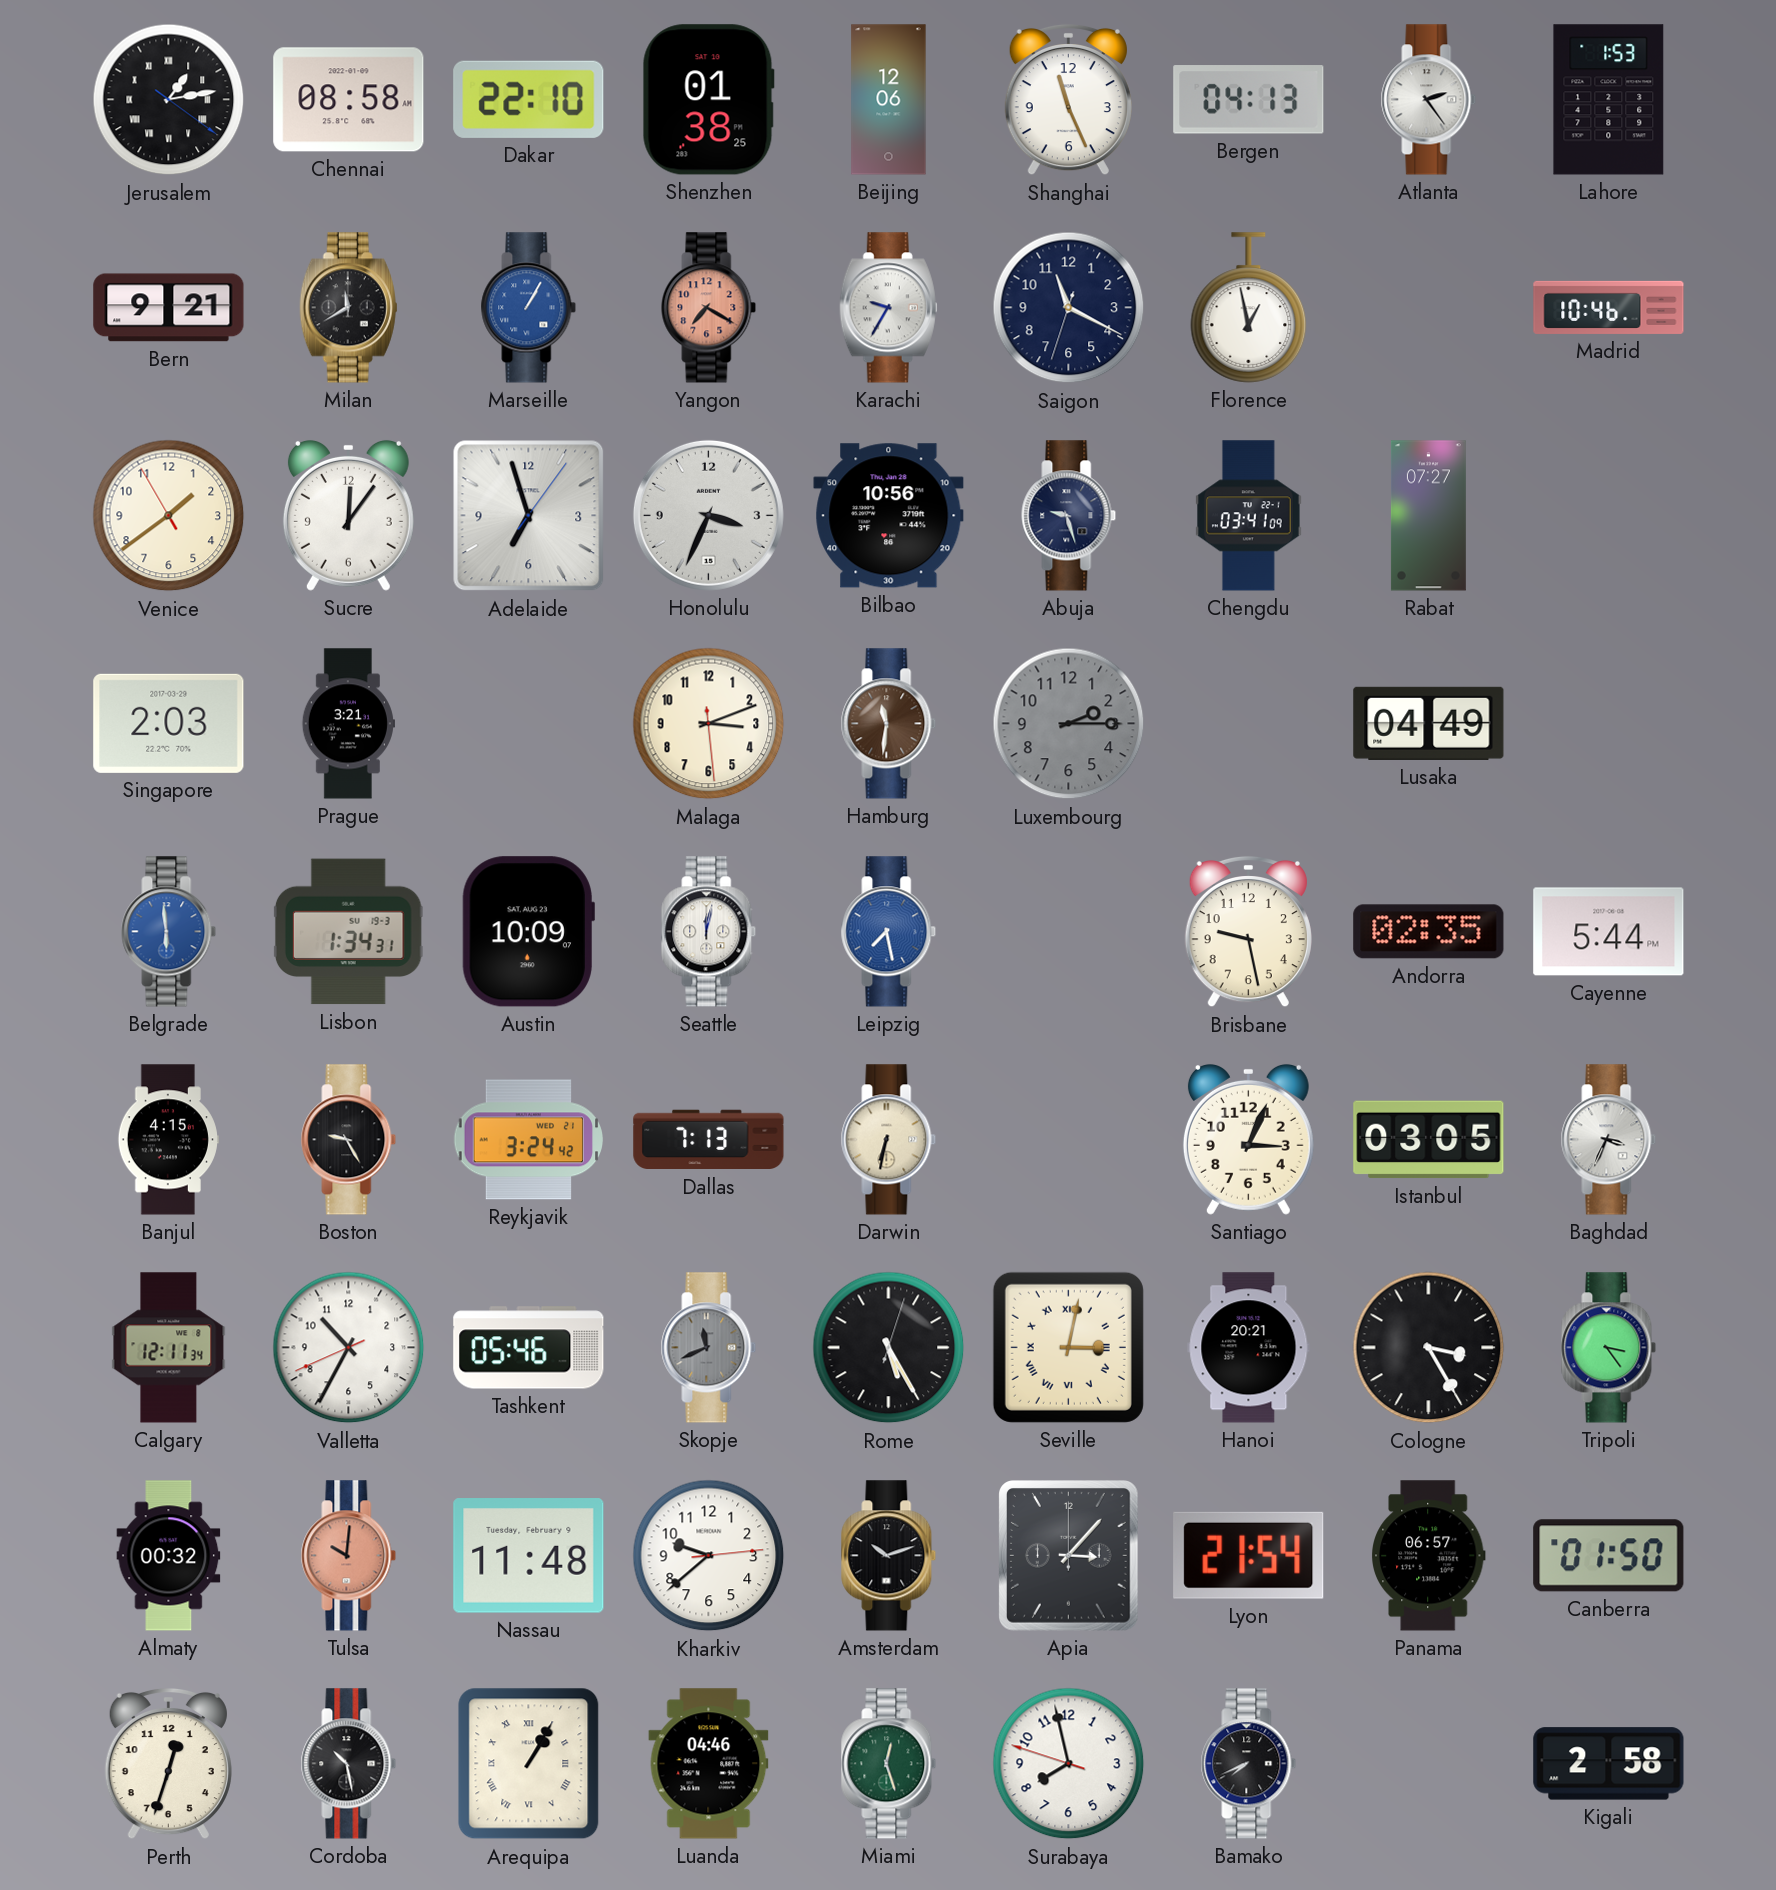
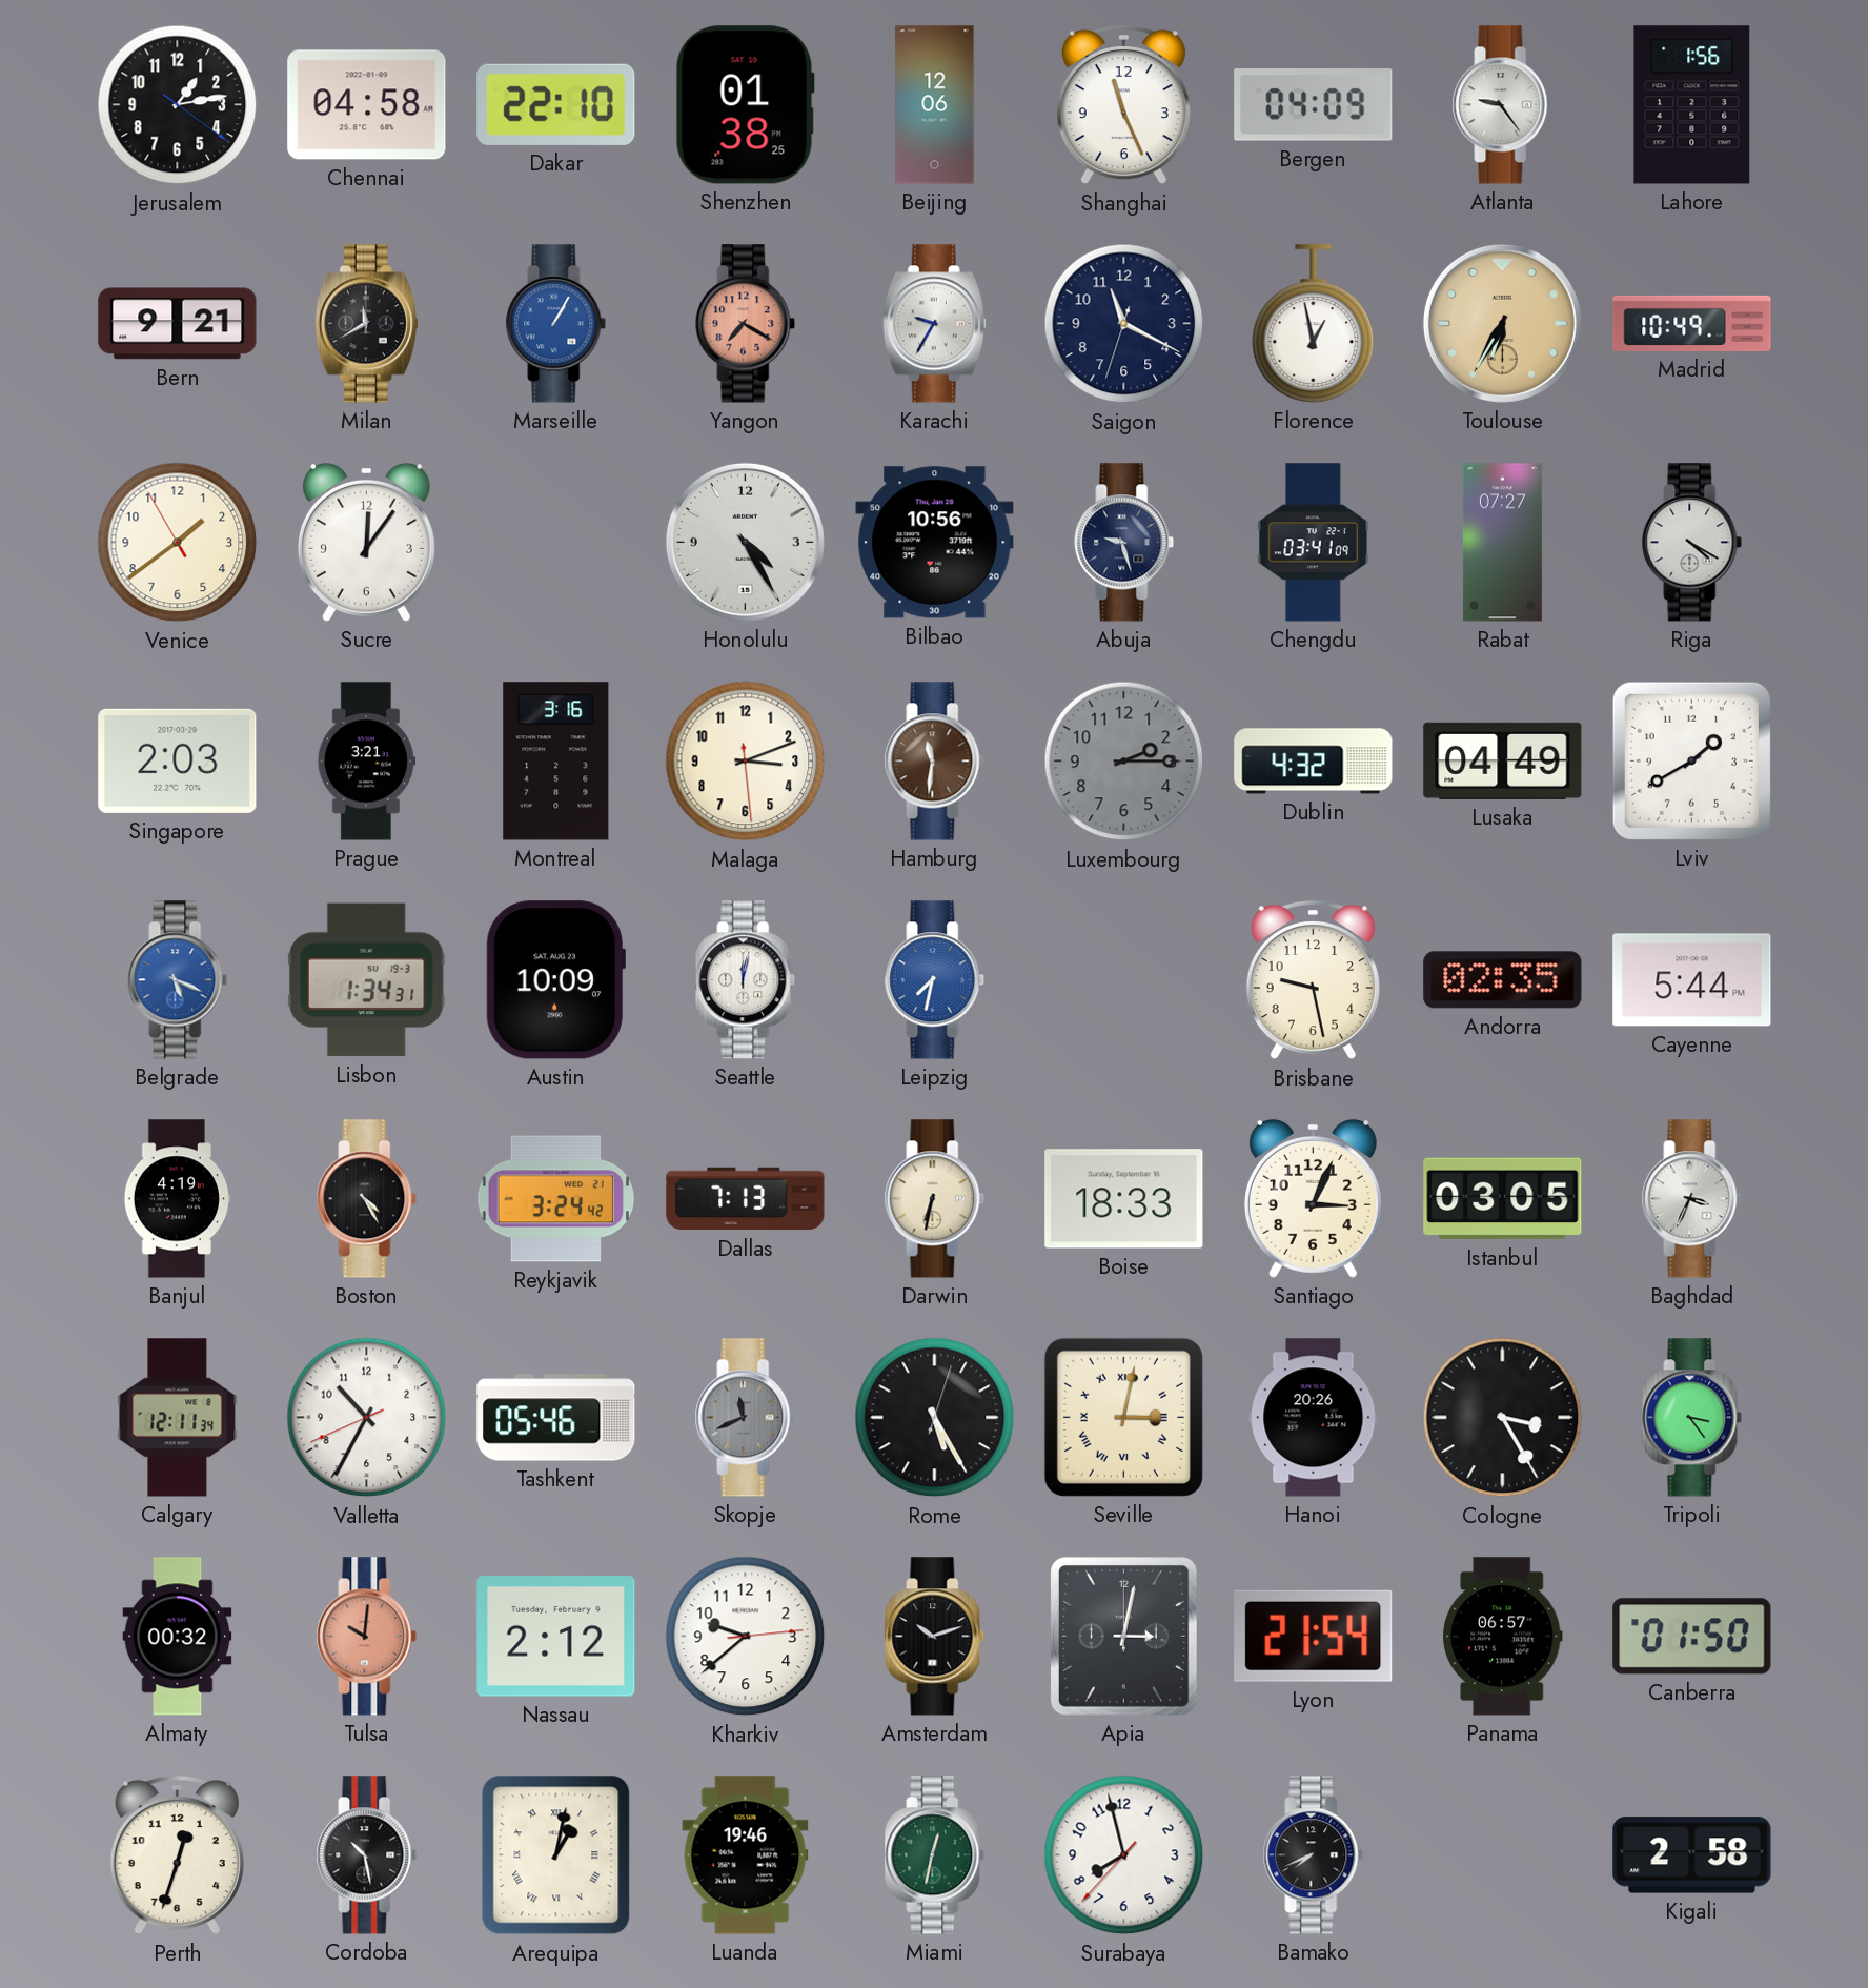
Jerusalem numerals: Roman -> Arabic
Chennai: 08:58 -> 04:58
Bergen: 04:13 -> 04:09
Atlanta: 2:24 -> 9:24
Lahore: 1:53 -> 1:56
Toulouse: none -> 6:35
Madrid: 10:46 -> 10:49
Adelaide: 6:57 -> none
Honolulu: 3:34 -> 4:25
Riga: none -> 4:20
Montreal: none -> 3:16
Dublin: none -> 4:32
Lviv: none -> 1:40
Belgrade: 5:59 -> 5:19
Leipzig: 7:28 -> 7:32
Banjul: 4:15 -> 4:19
Boston: 9:25 -> 4:25
Boise: none -> 18:33
Hanoi: 20:21 -> 20:26
Nassau: 11:48 -> 2:12
Apia: 3:07 -> 3:02
Arequipa: 1:05 -> 1:02
Luanda: 04:46 -> 19:46
Miami: 12:27 -> 12:32
Surabaya: 7:57:48 -> 7:57:37
